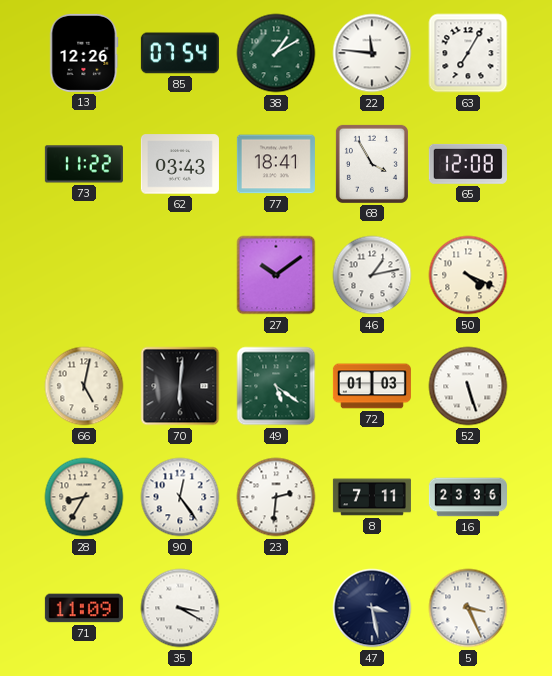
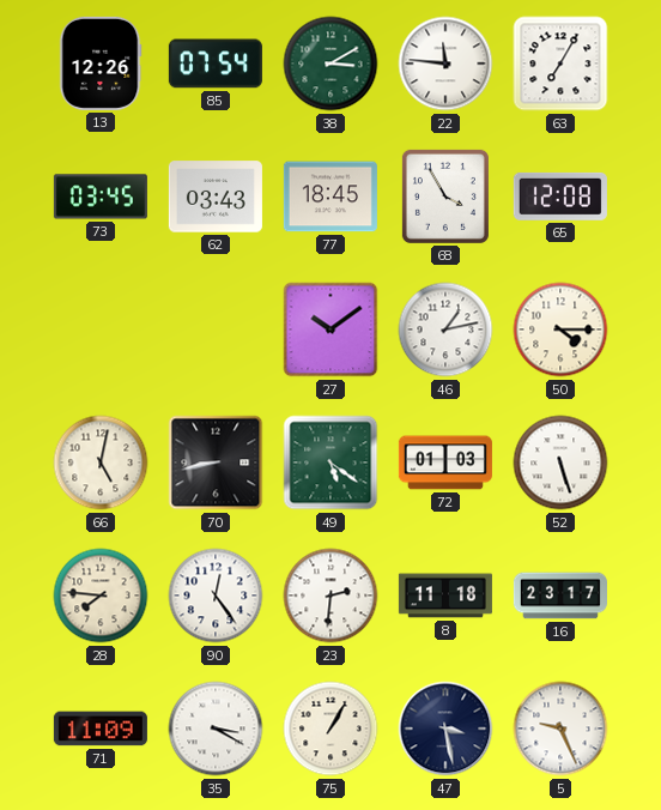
38: 1:10 -> 3:10
73: 11:22 -> 03:45
77: 18:41 -> 18:45
50: 4:19 -> 4:15
70: 6:01 -> 8:43
28: 8:35 -> 7:46
8: 7:11 -> 11:18
16: 23:36 -> 23:17
75: none -> 1:05
5: 3:26 -> 9:26
